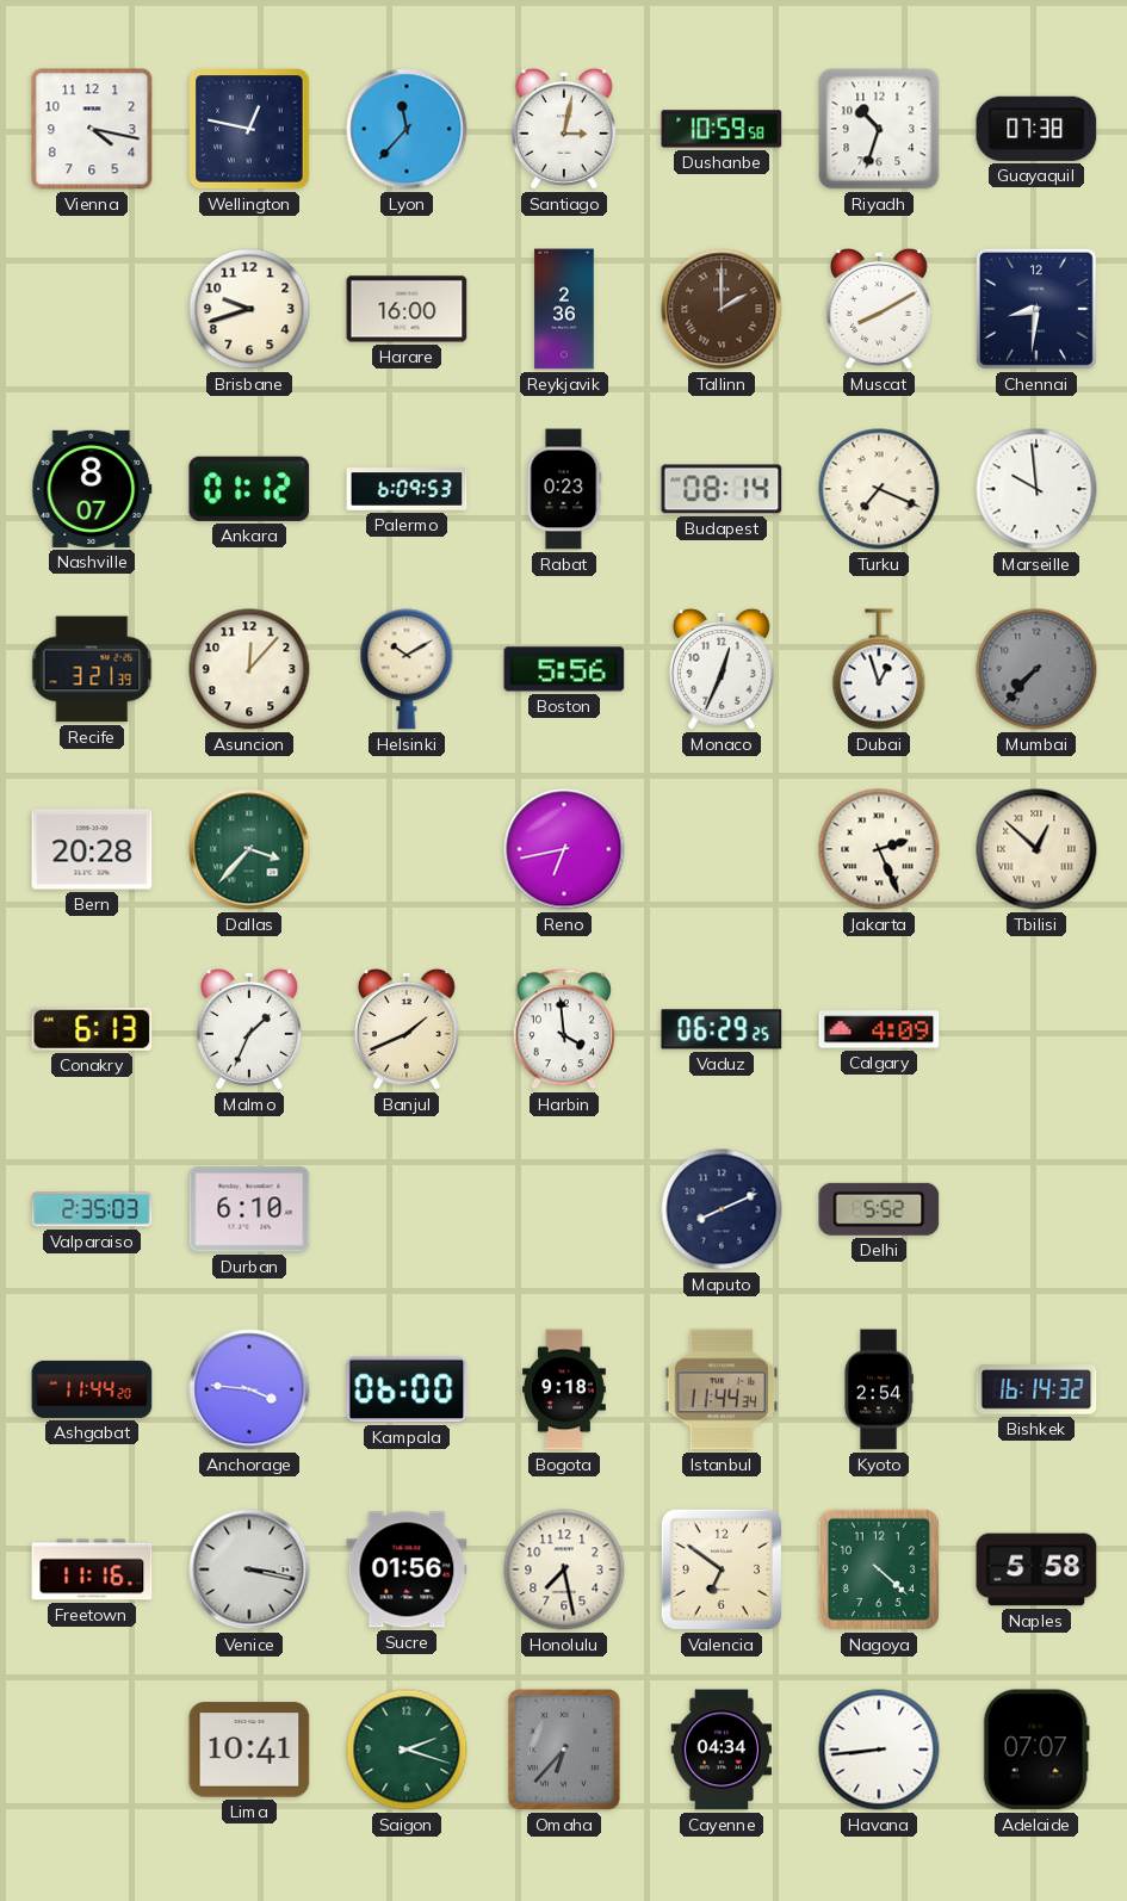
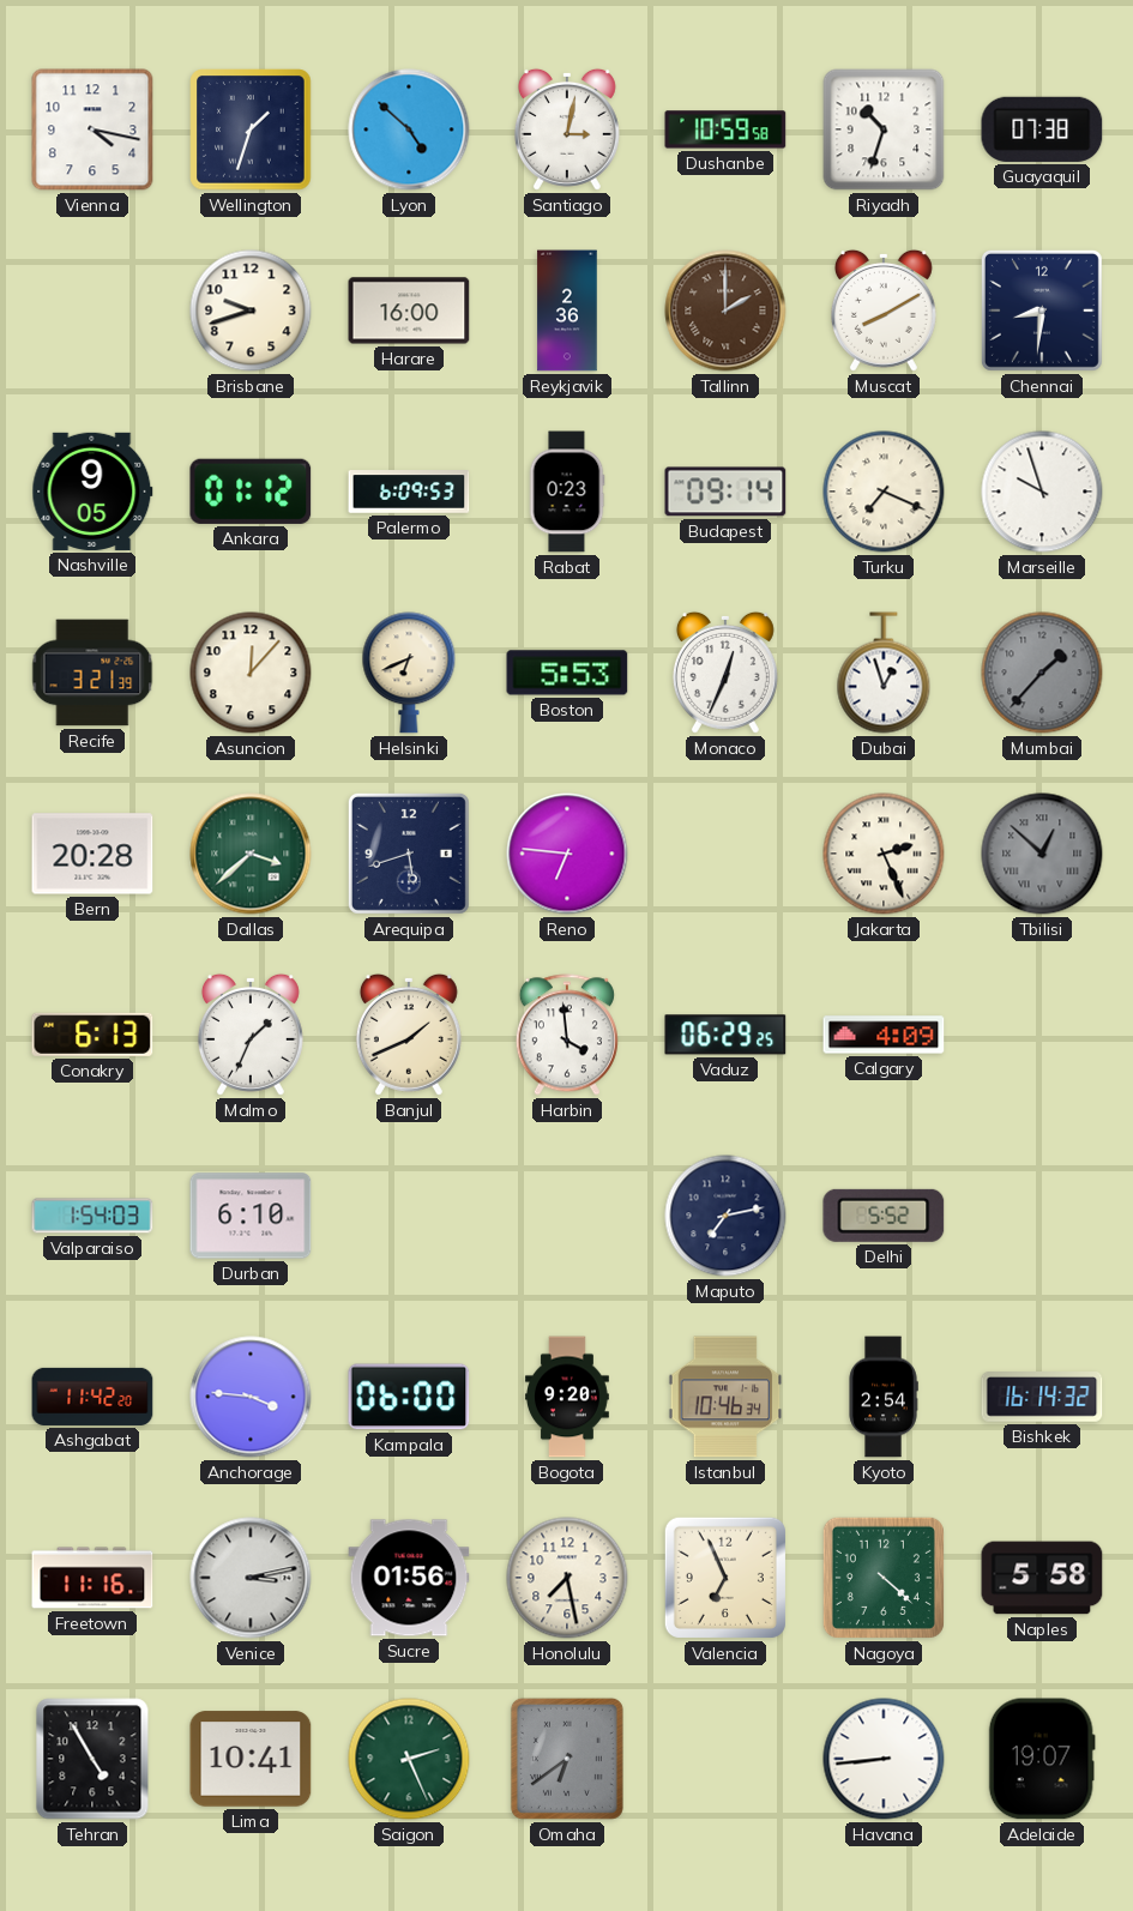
Wellington: 12:47 -> 1:33
Lyon: 11:37 -> 4:52
Nashville: 8:07 -> 9:05
Budapest: 08:14 -> 09:14
Marseille: 9:59 -> 9:57
Helsinki: 10:10 -> 6:41
Boston: 5:56 -> 5:53
Mumbai: 7:37 -> 1:37
Dallas: 3:37 -> 3:38
Arequipa: none -> 5:42
Reno: 6:43 -> 6:46
Tbilisi dial: cream -> grey
Valparaiso: 2:35 -> 1:54
Maputo: 8:11 -> 7:13
Ashgabat: 11:44 -> 11:42
Bogota: 9:18 -> 9:20
Istanbul: 11:44 -> 10:46
Venice: 3:17 -> 3:13
Valencia: 6:51 -> 6:56
Tehran: none -> 4:55
Saigon: 2:18 -> 2:26
Omaha: 6:37 -> 6:39
Cayenne: 04:34 -> none
Adelaide: 07:07 -> 19:07
